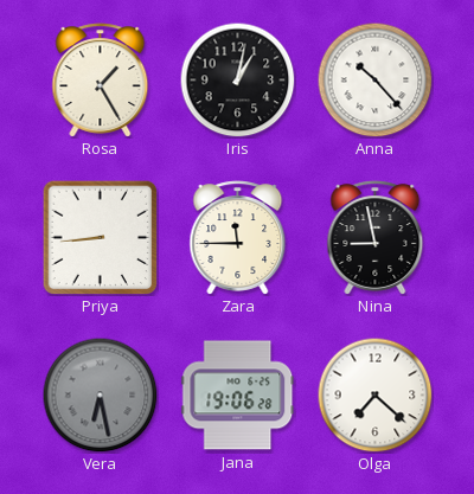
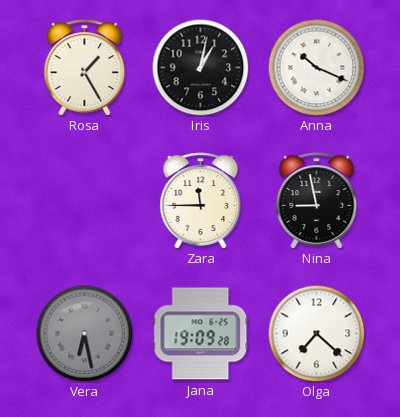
Anna: 10:23 -> 10:19
Priya: 8:44 -> none
Jana: 19:06 -> 19:09
